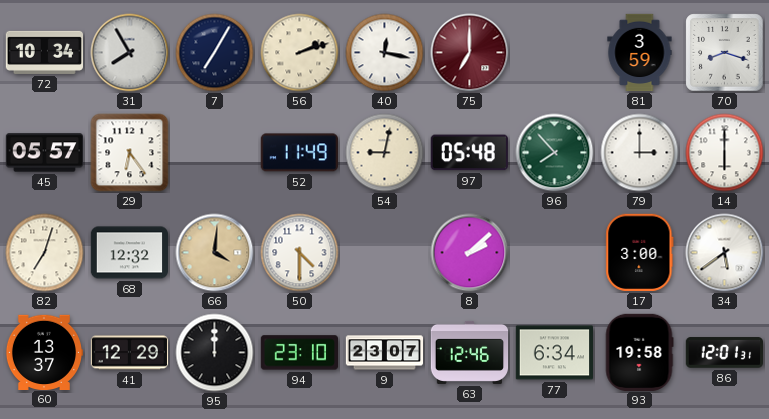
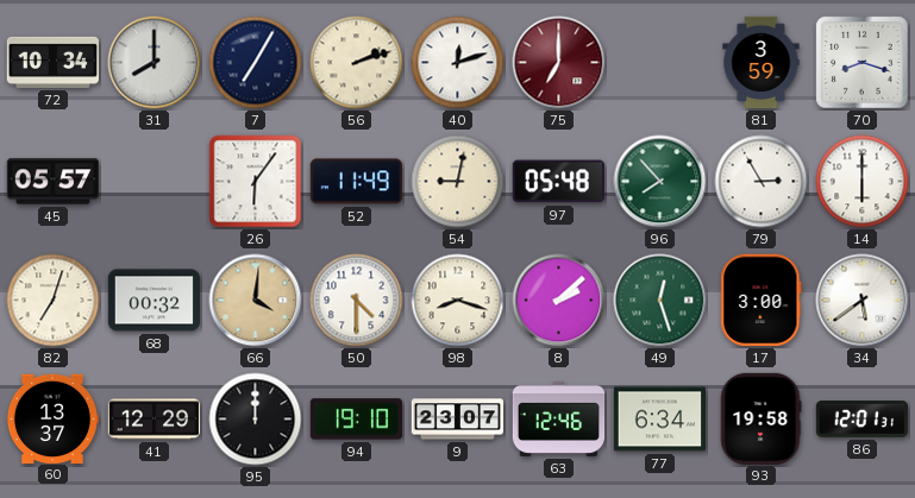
31: 7:55 -> 8:00
40: 12:17 -> 12:12
29: 6:24 -> none
26: none -> 6:06
79: 3:00 -> 2:55
68: 12:32 -> 00:32
98: none -> 8:18
49: none -> 12:27
94: 23:10 -> 19:10
